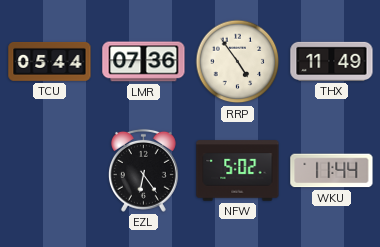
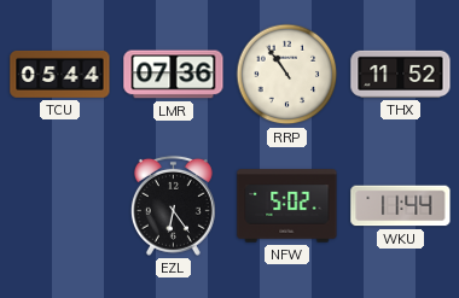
RRP: 4:54 -> 10:54
THX: 11:49 -> 11:52
